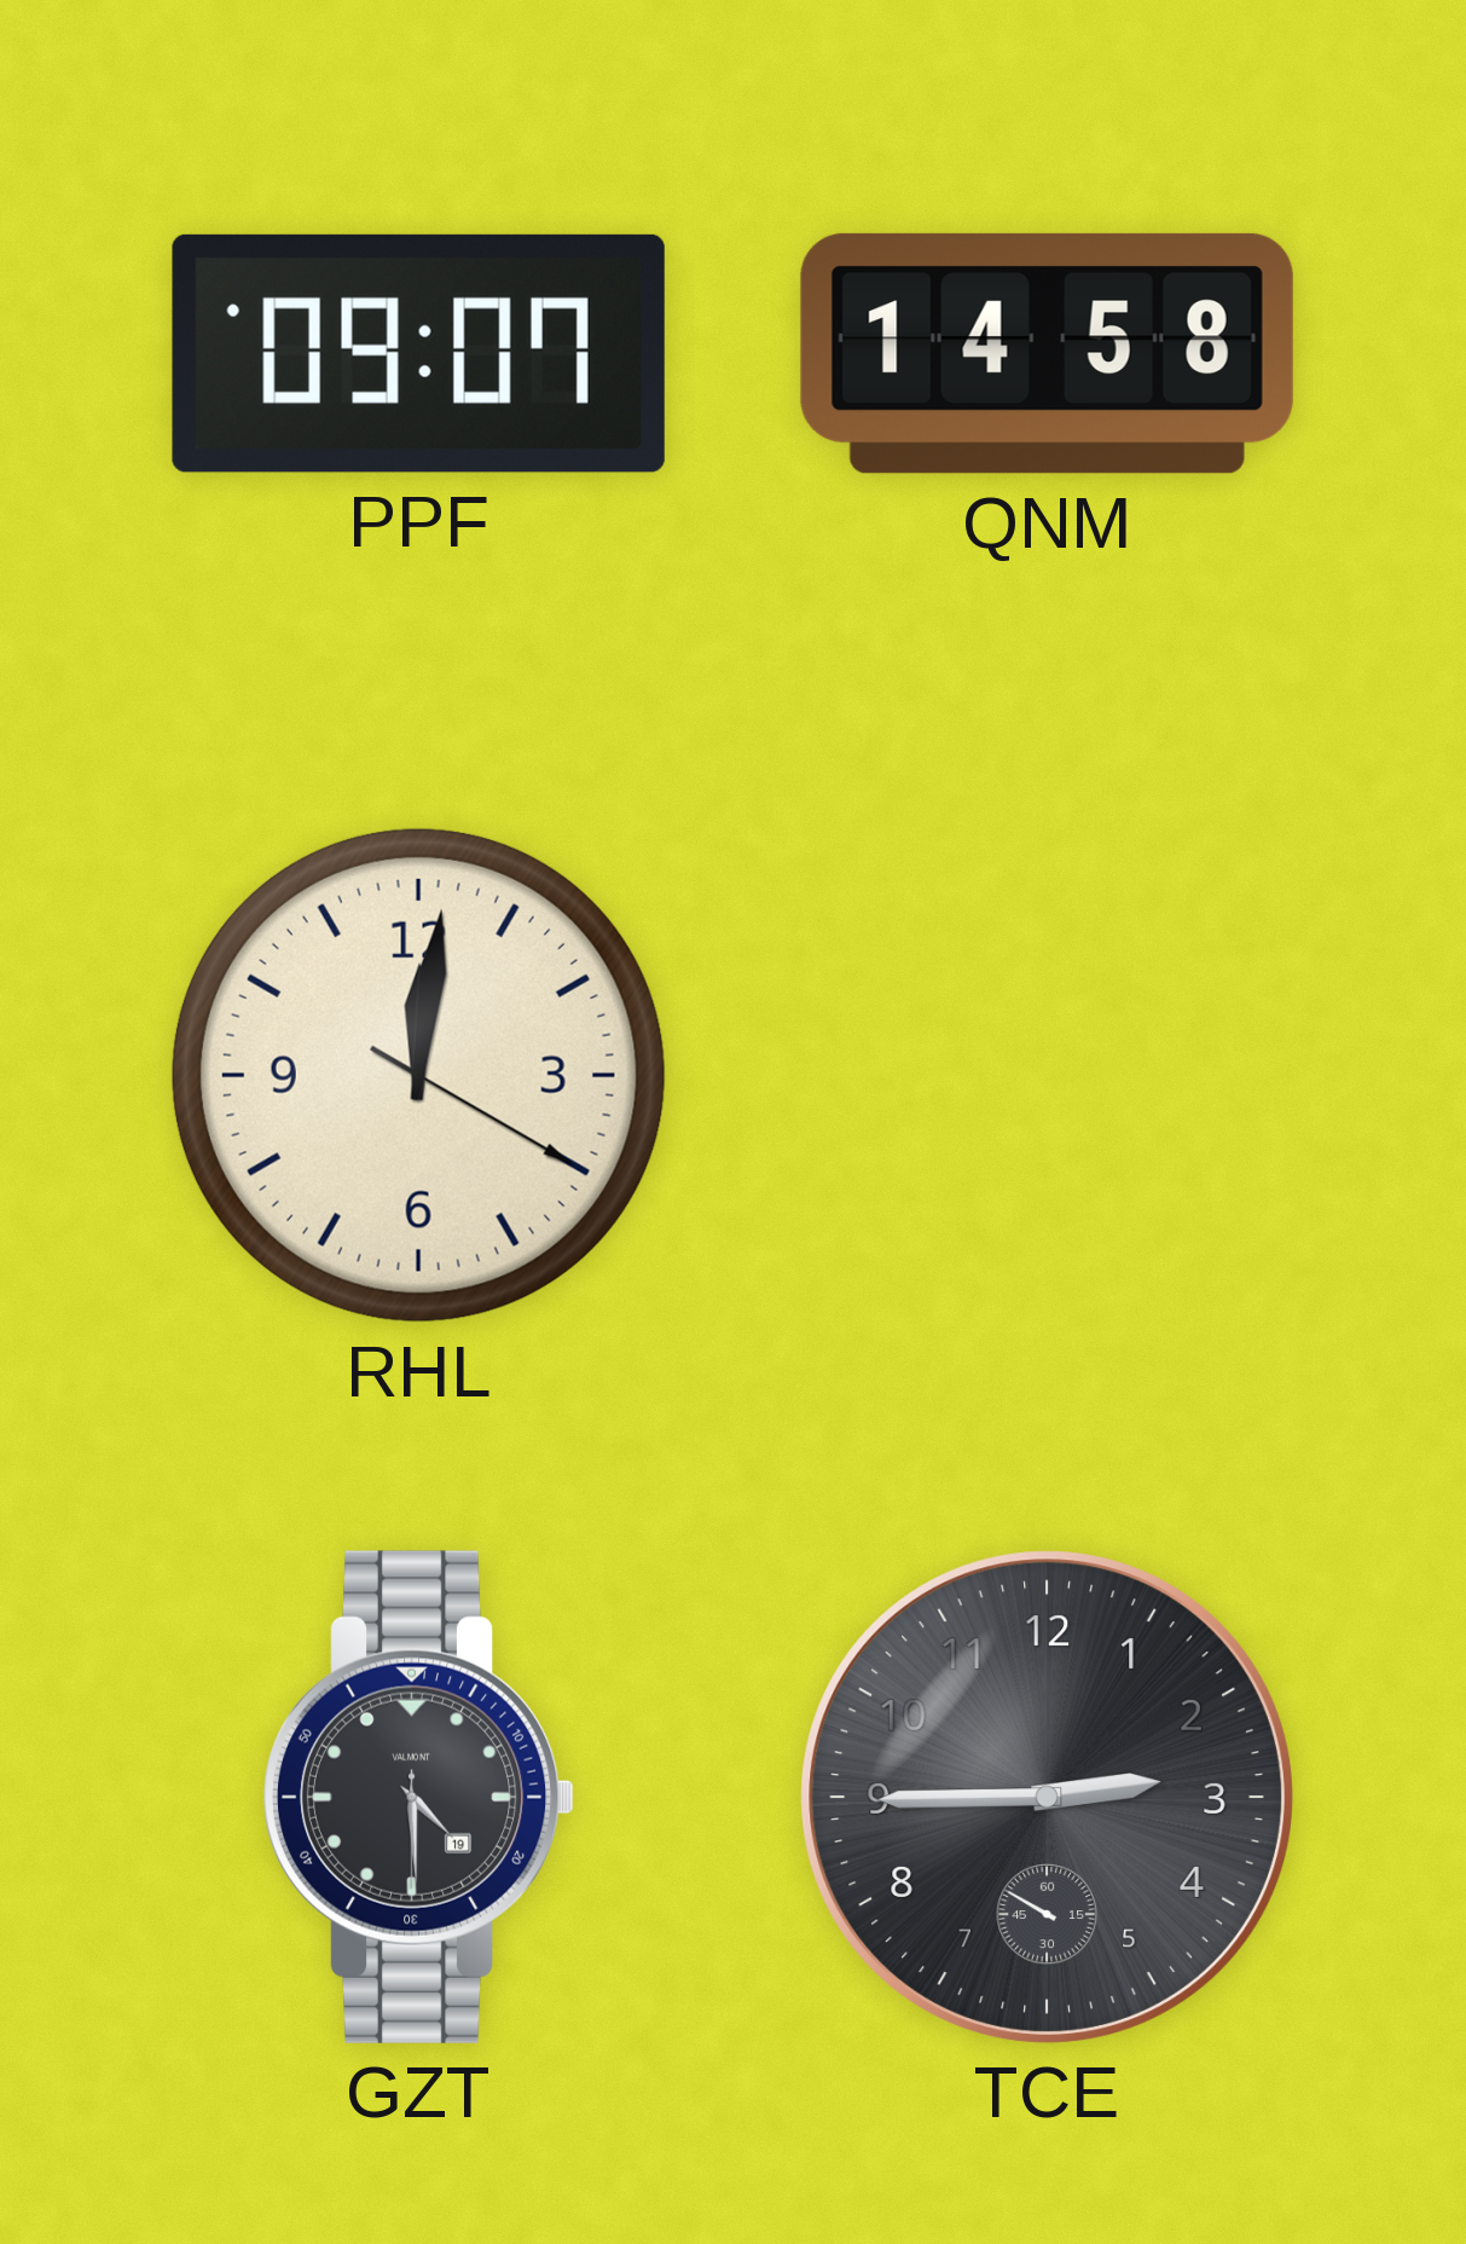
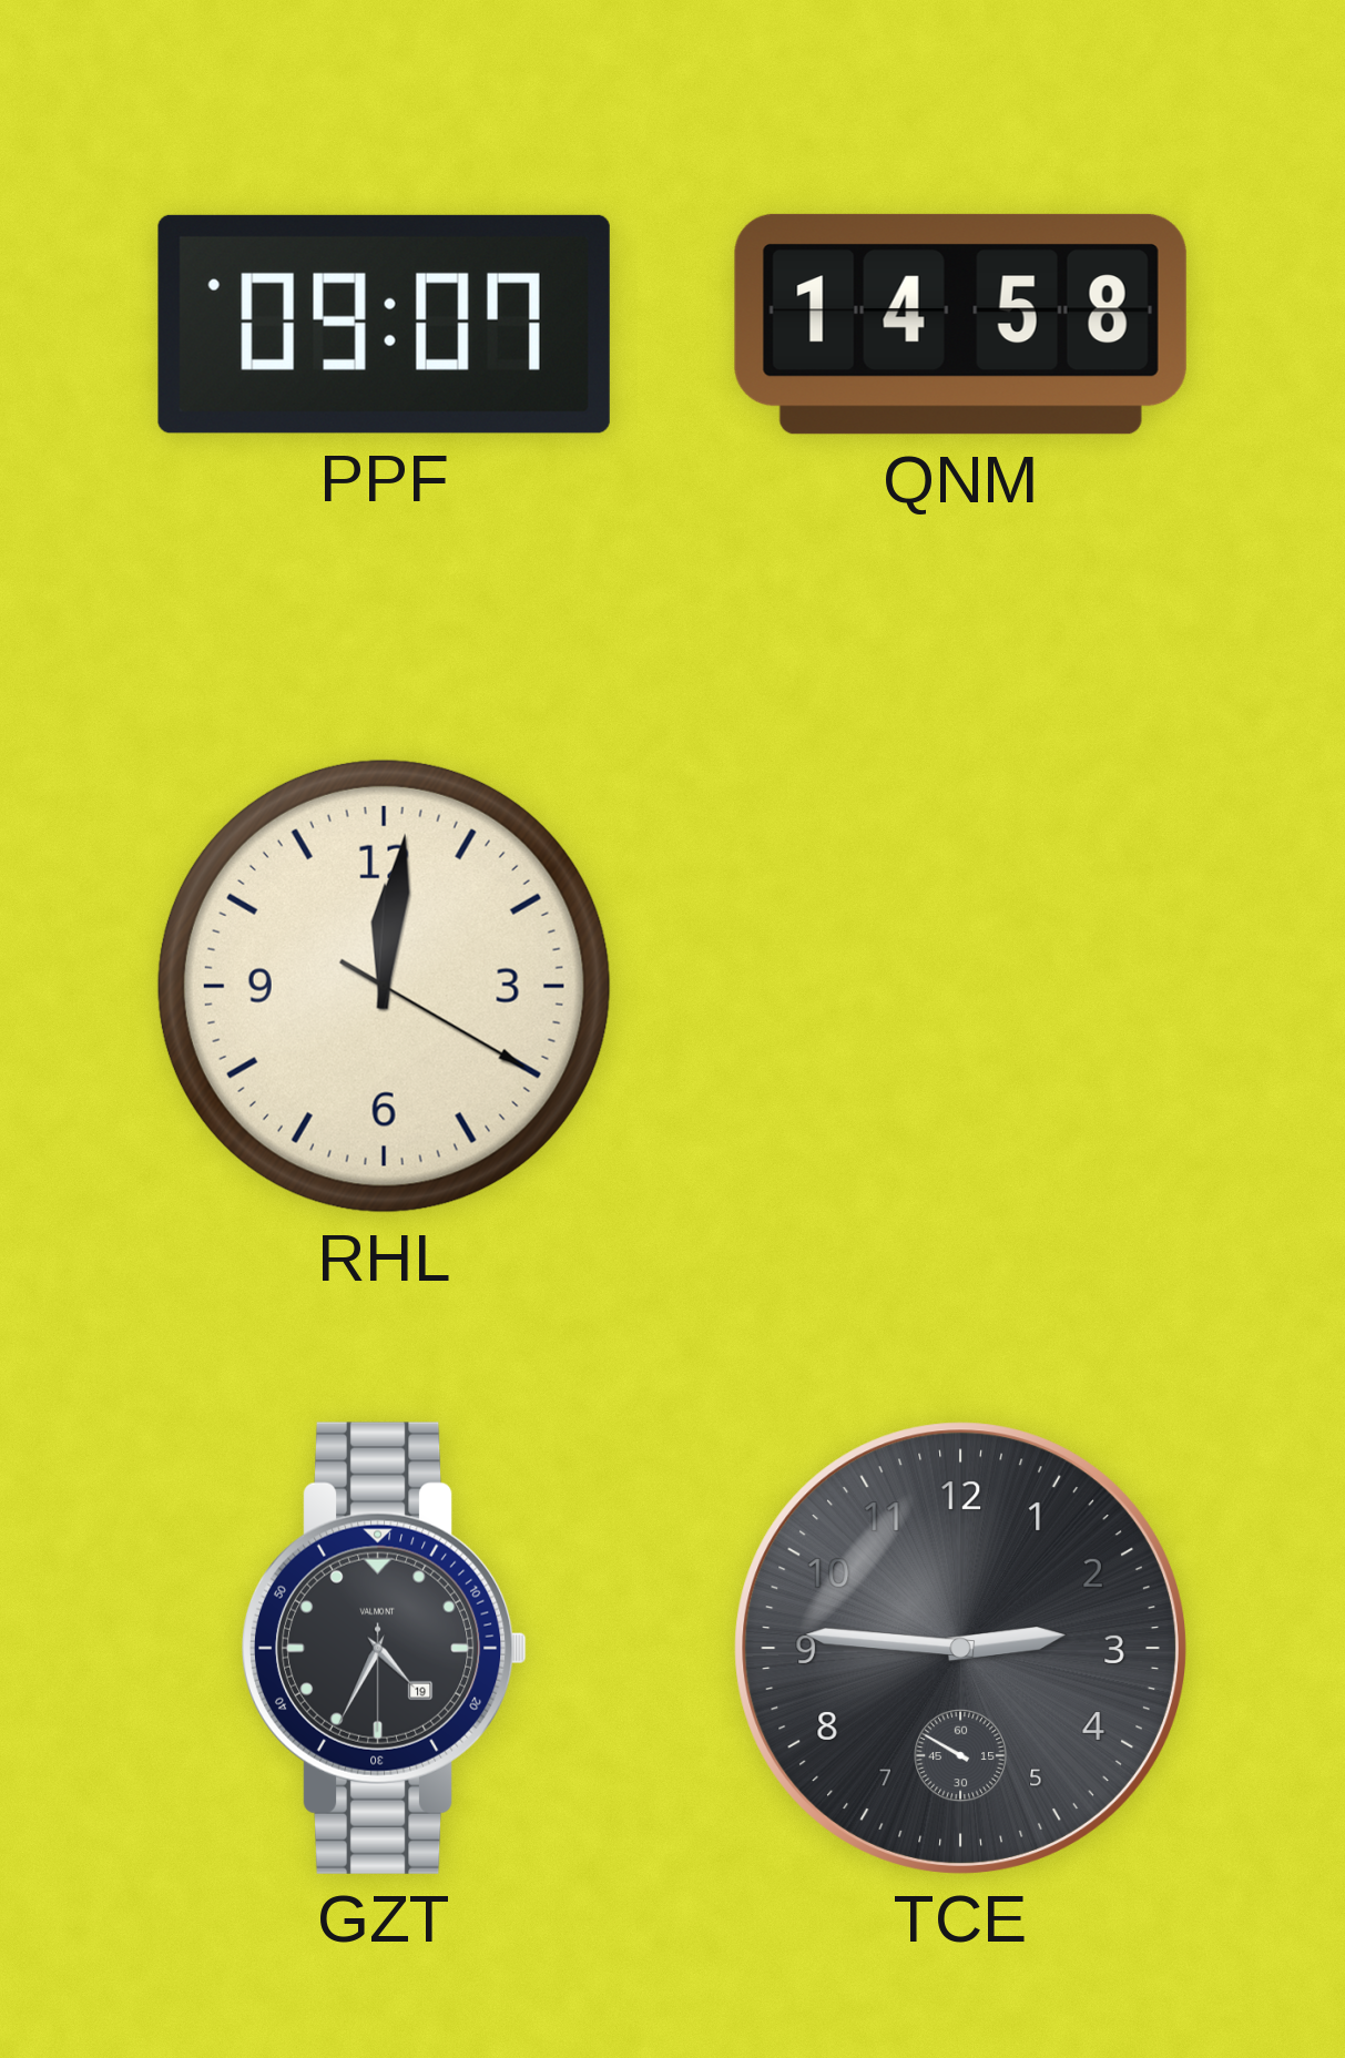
GZT: 4:29 -> 4:34
TCE: 2:44 -> 2:45
